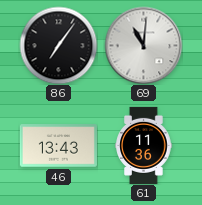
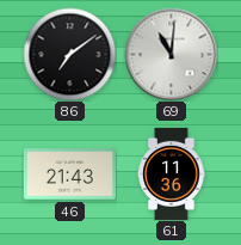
86: 7:06 -> 7:09
46: 13:43 -> 21:43
